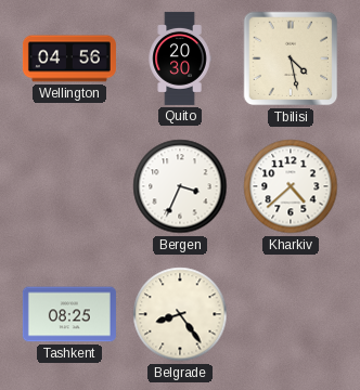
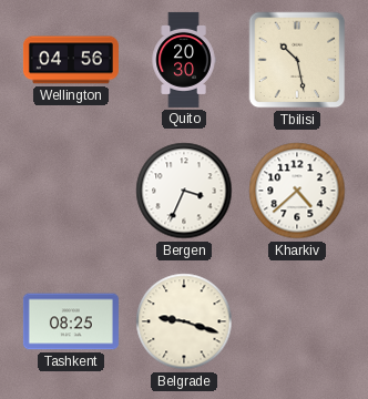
Tbilisi: 4:28 -> 10:28
Belgrade: 8:24 -> 9:18
